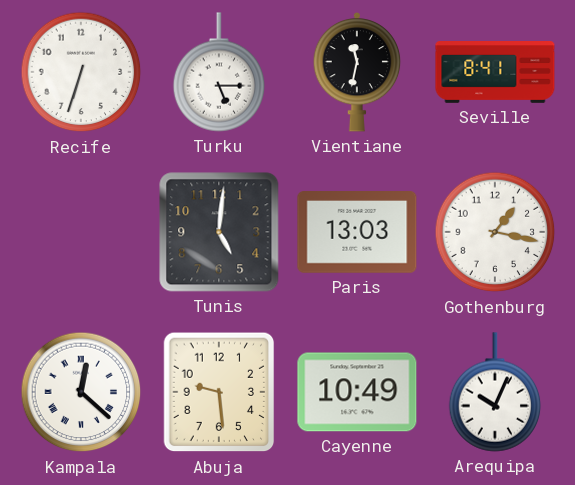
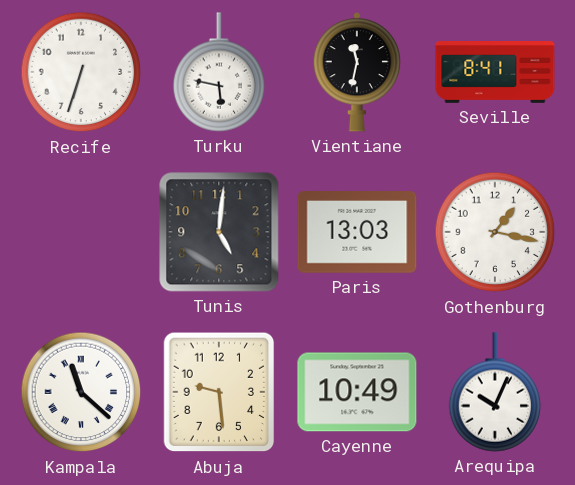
Turku: 5:15 -> 5:47
Kampala: 12:22 -> 11:22
